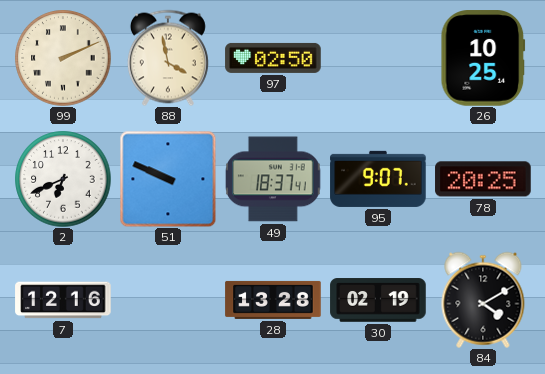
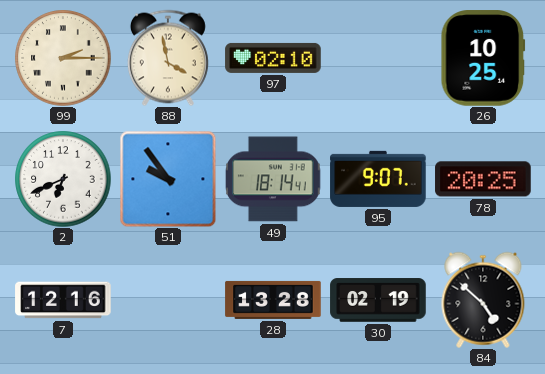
99: 2:11 -> 2:15
97: 02:50 -> 02:10
51: 9:49 -> 9:54
49: 18:37 -> 18:14
84: 4:10 -> 4:52
